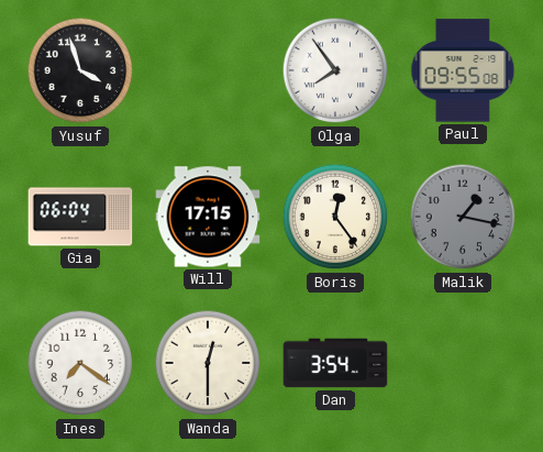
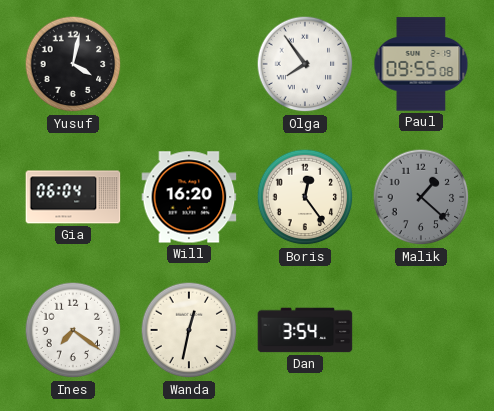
Yusuf: 3:57 -> 4:02
Will: 17:15 -> 16:20
Malik: 1:17 -> 1:22
Wanda: 12:30 -> 12:32
